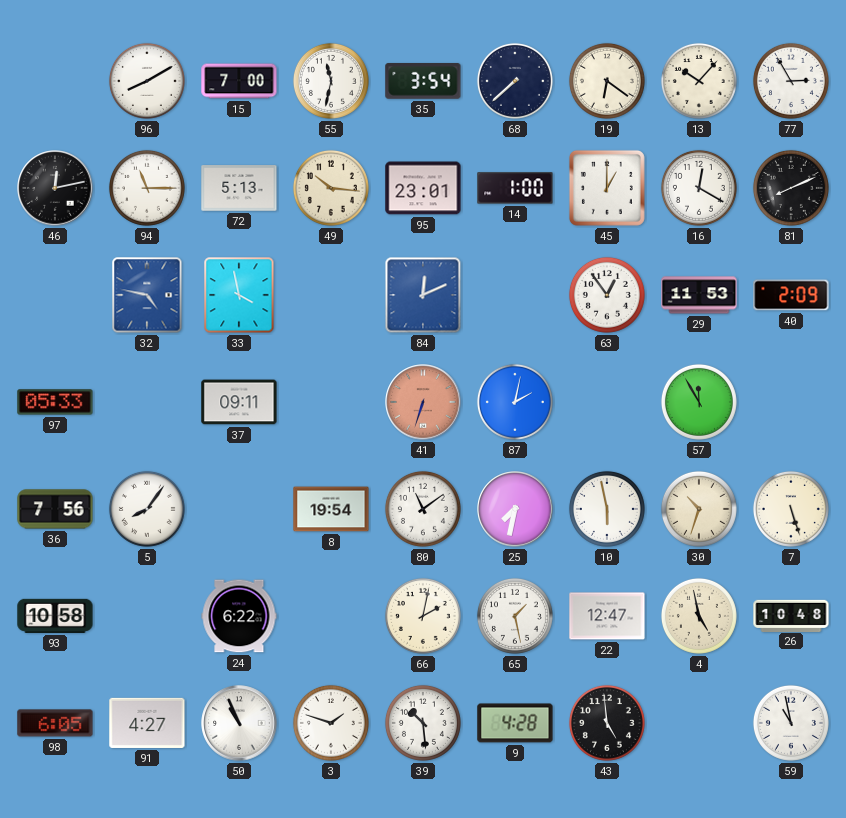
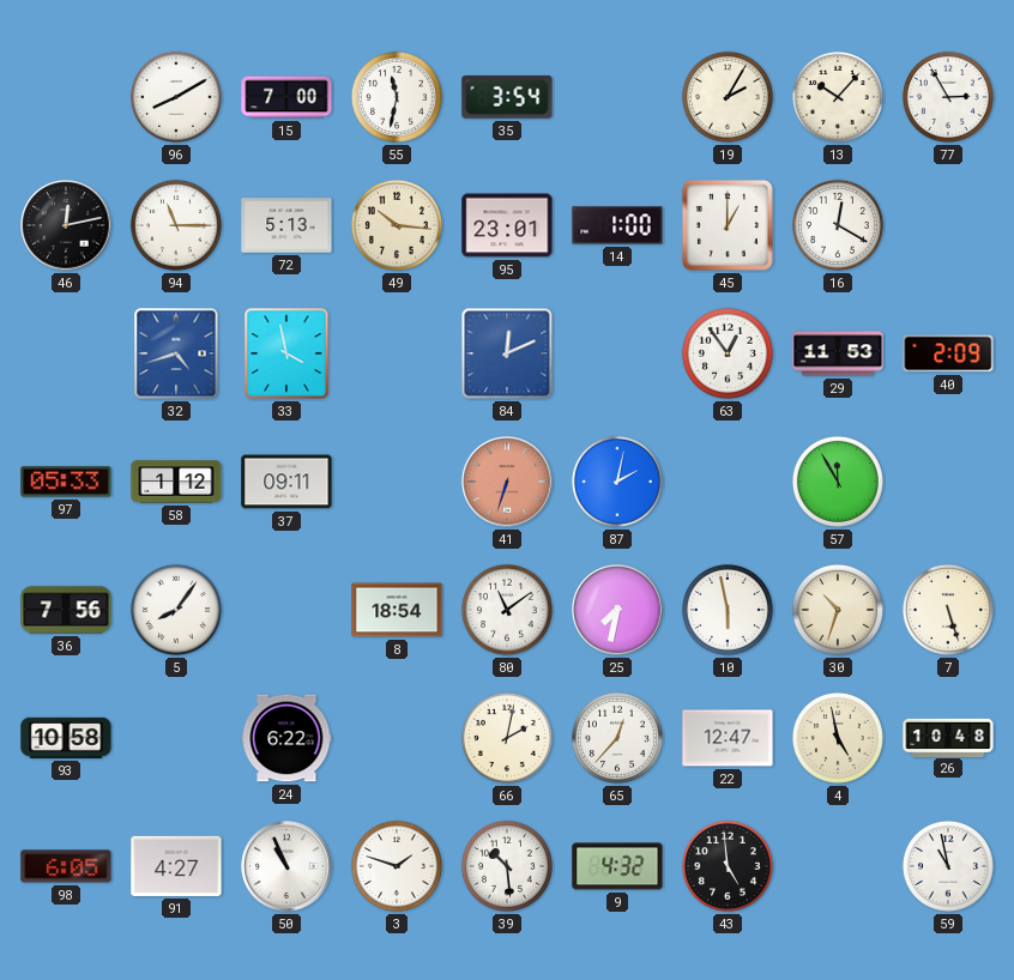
68: 7:38 -> none
19: 6:21 -> 2:05
81: 8:11 -> none
32: 4:47 -> 4:42
58: none -> 1:12
8: 19:54 -> 18:54
65: 1:28 -> 12:37
9: 4:28 -> 4:32
